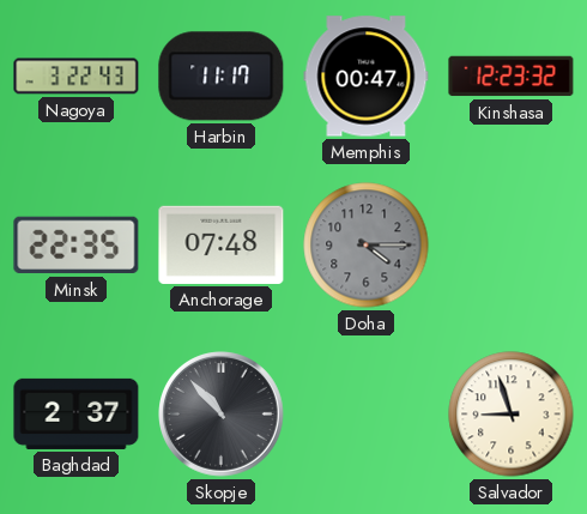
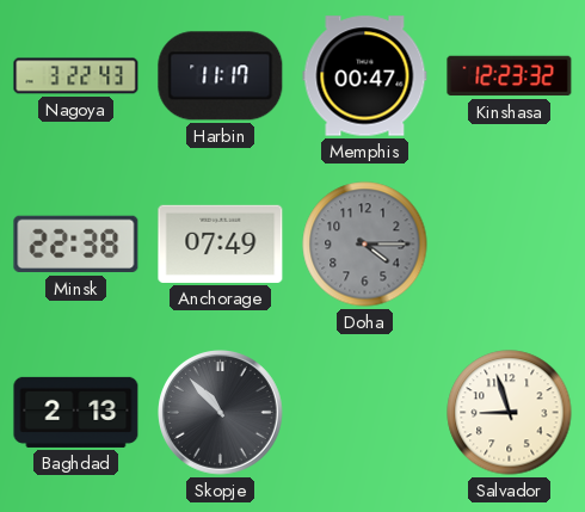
Minsk: 22:35 -> 22:38
Anchorage: 07:48 -> 07:49
Baghdad: 2:37 -> 2:13
